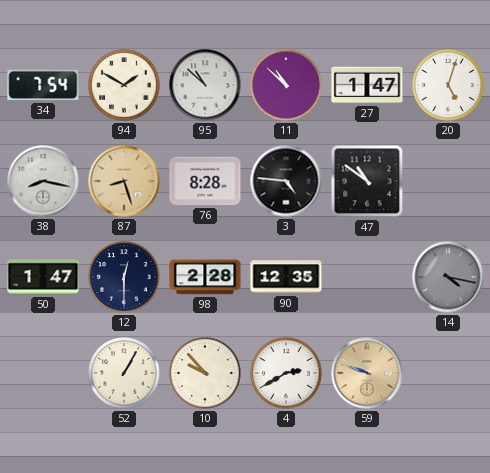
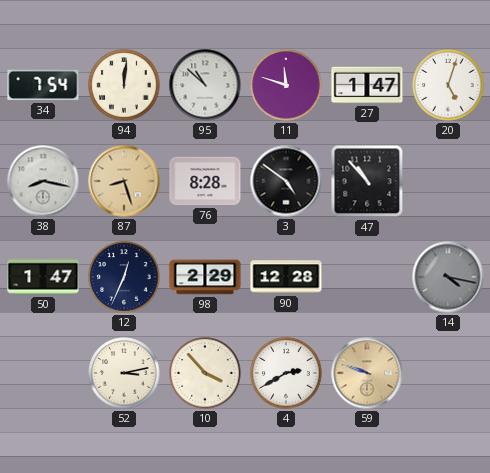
94: 1:50 -> 12:01
11: 10:52 -> 11:48
3: 4:46 -> 4:51
47: 10:51 -> 10:53
12: 12:30 -> 12:34
98: 2:28 -> 2:29
90: 12:35 -> 12:28
52: 1:05 -> 3:13
10: 9:53 -> 3:53
